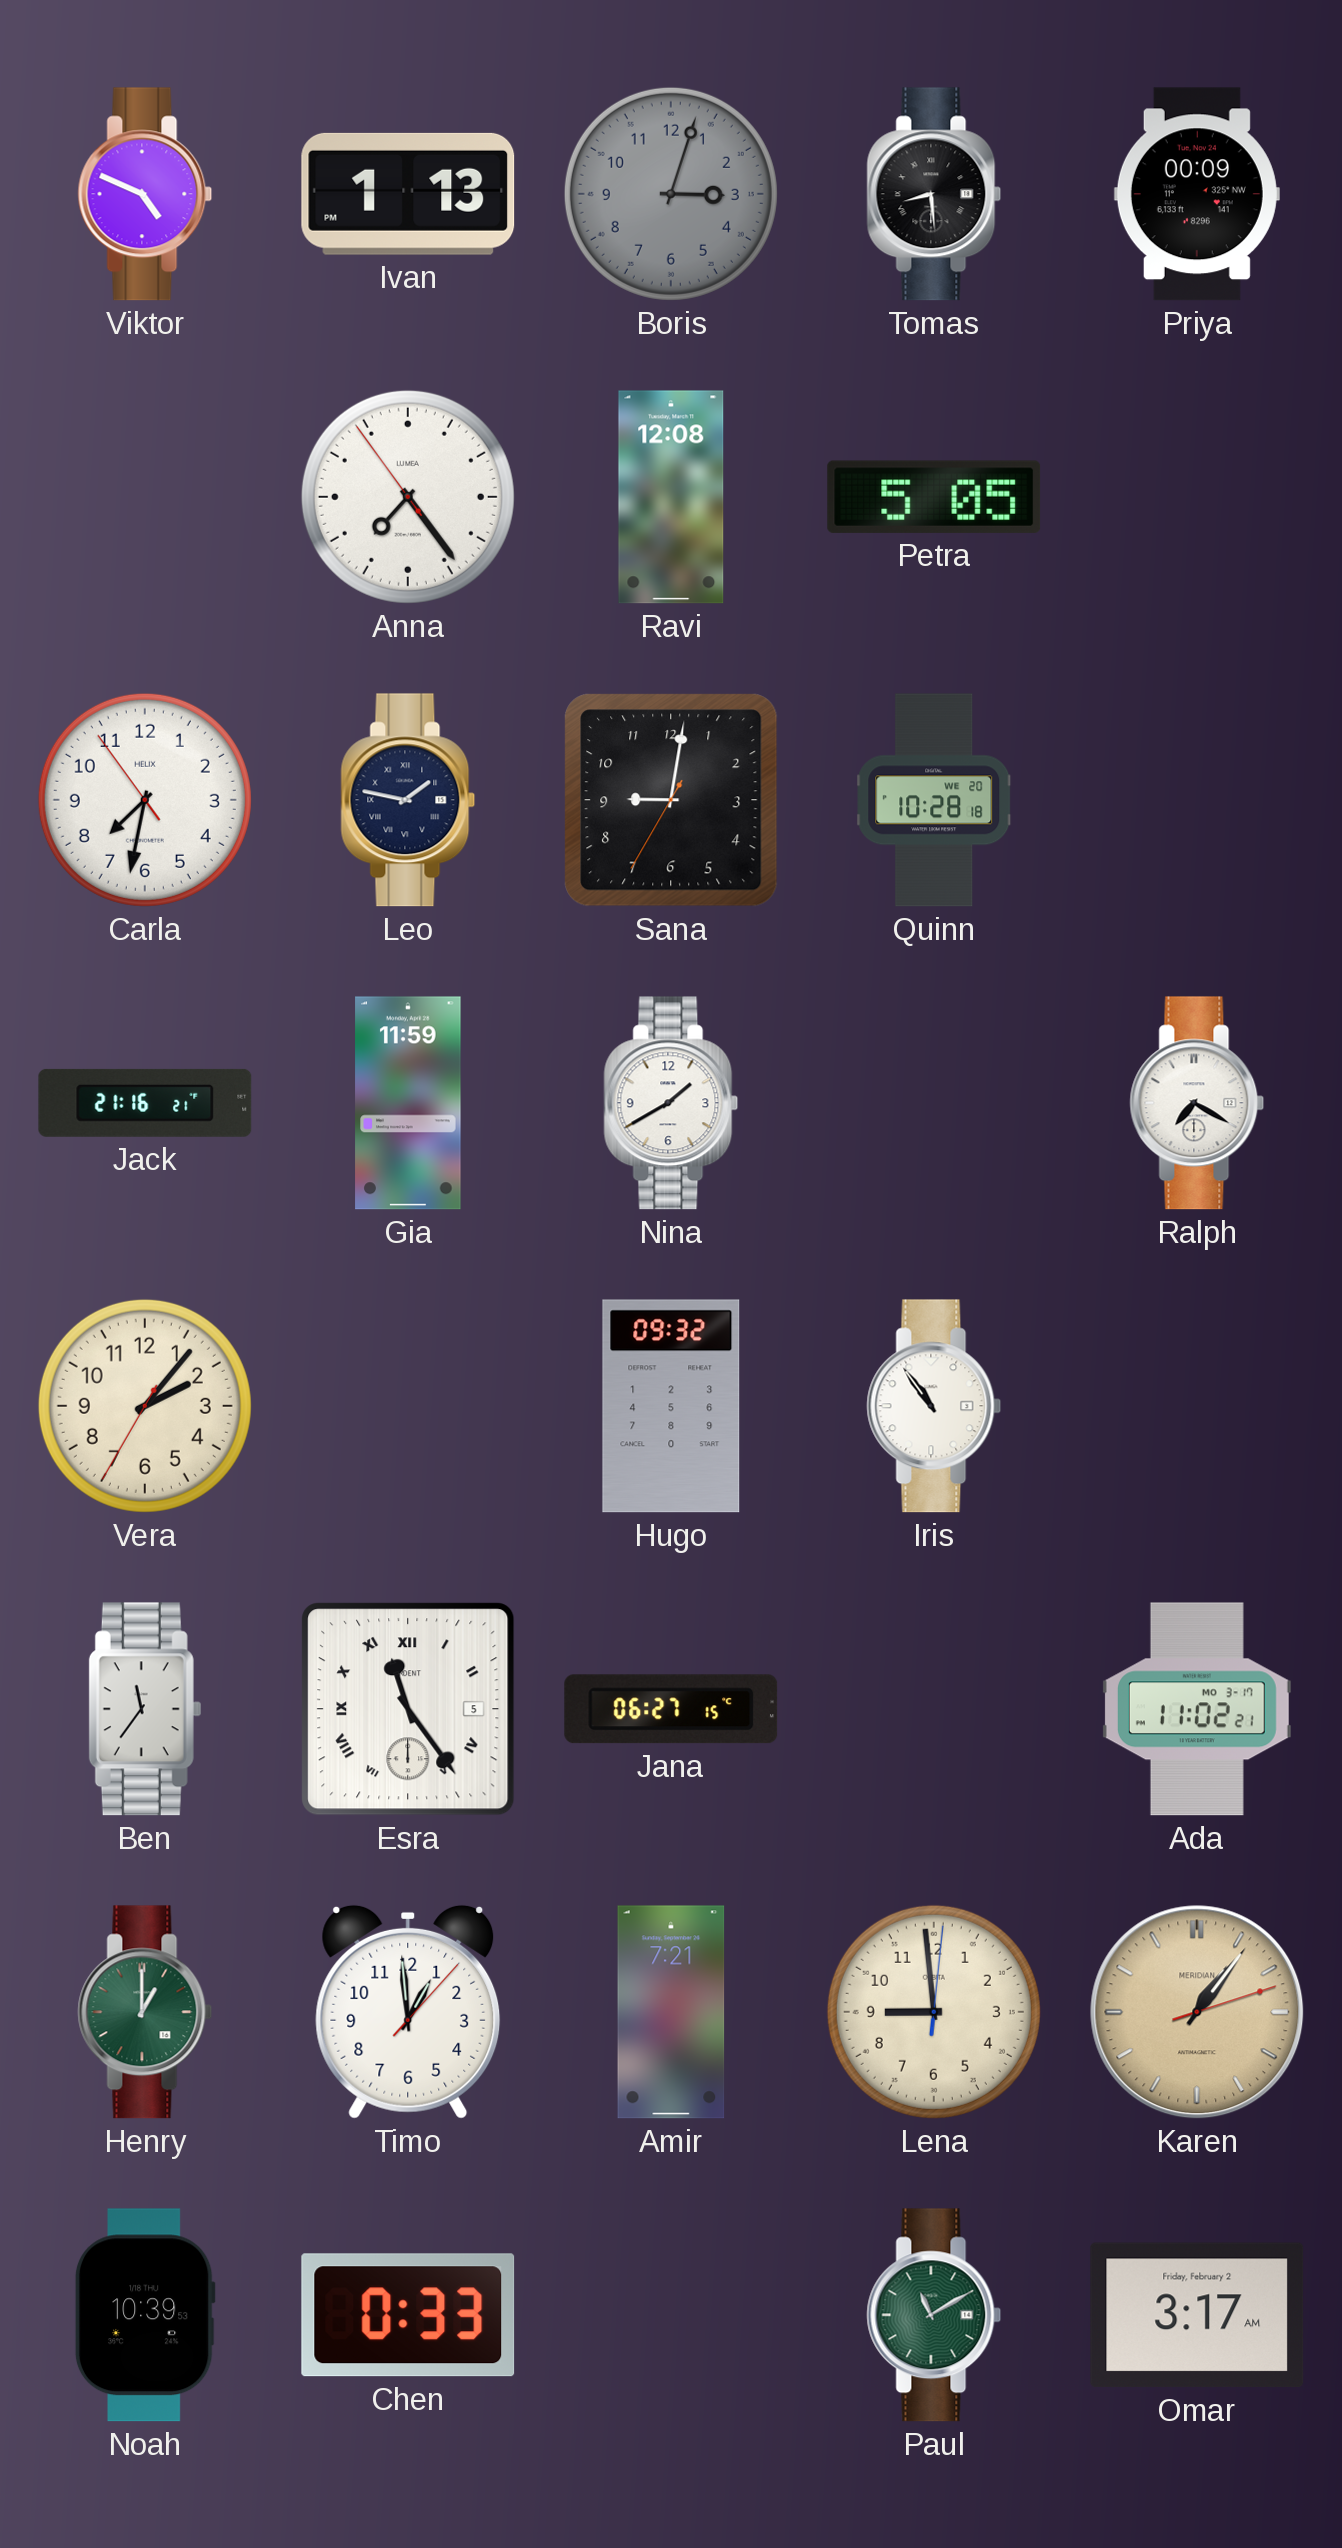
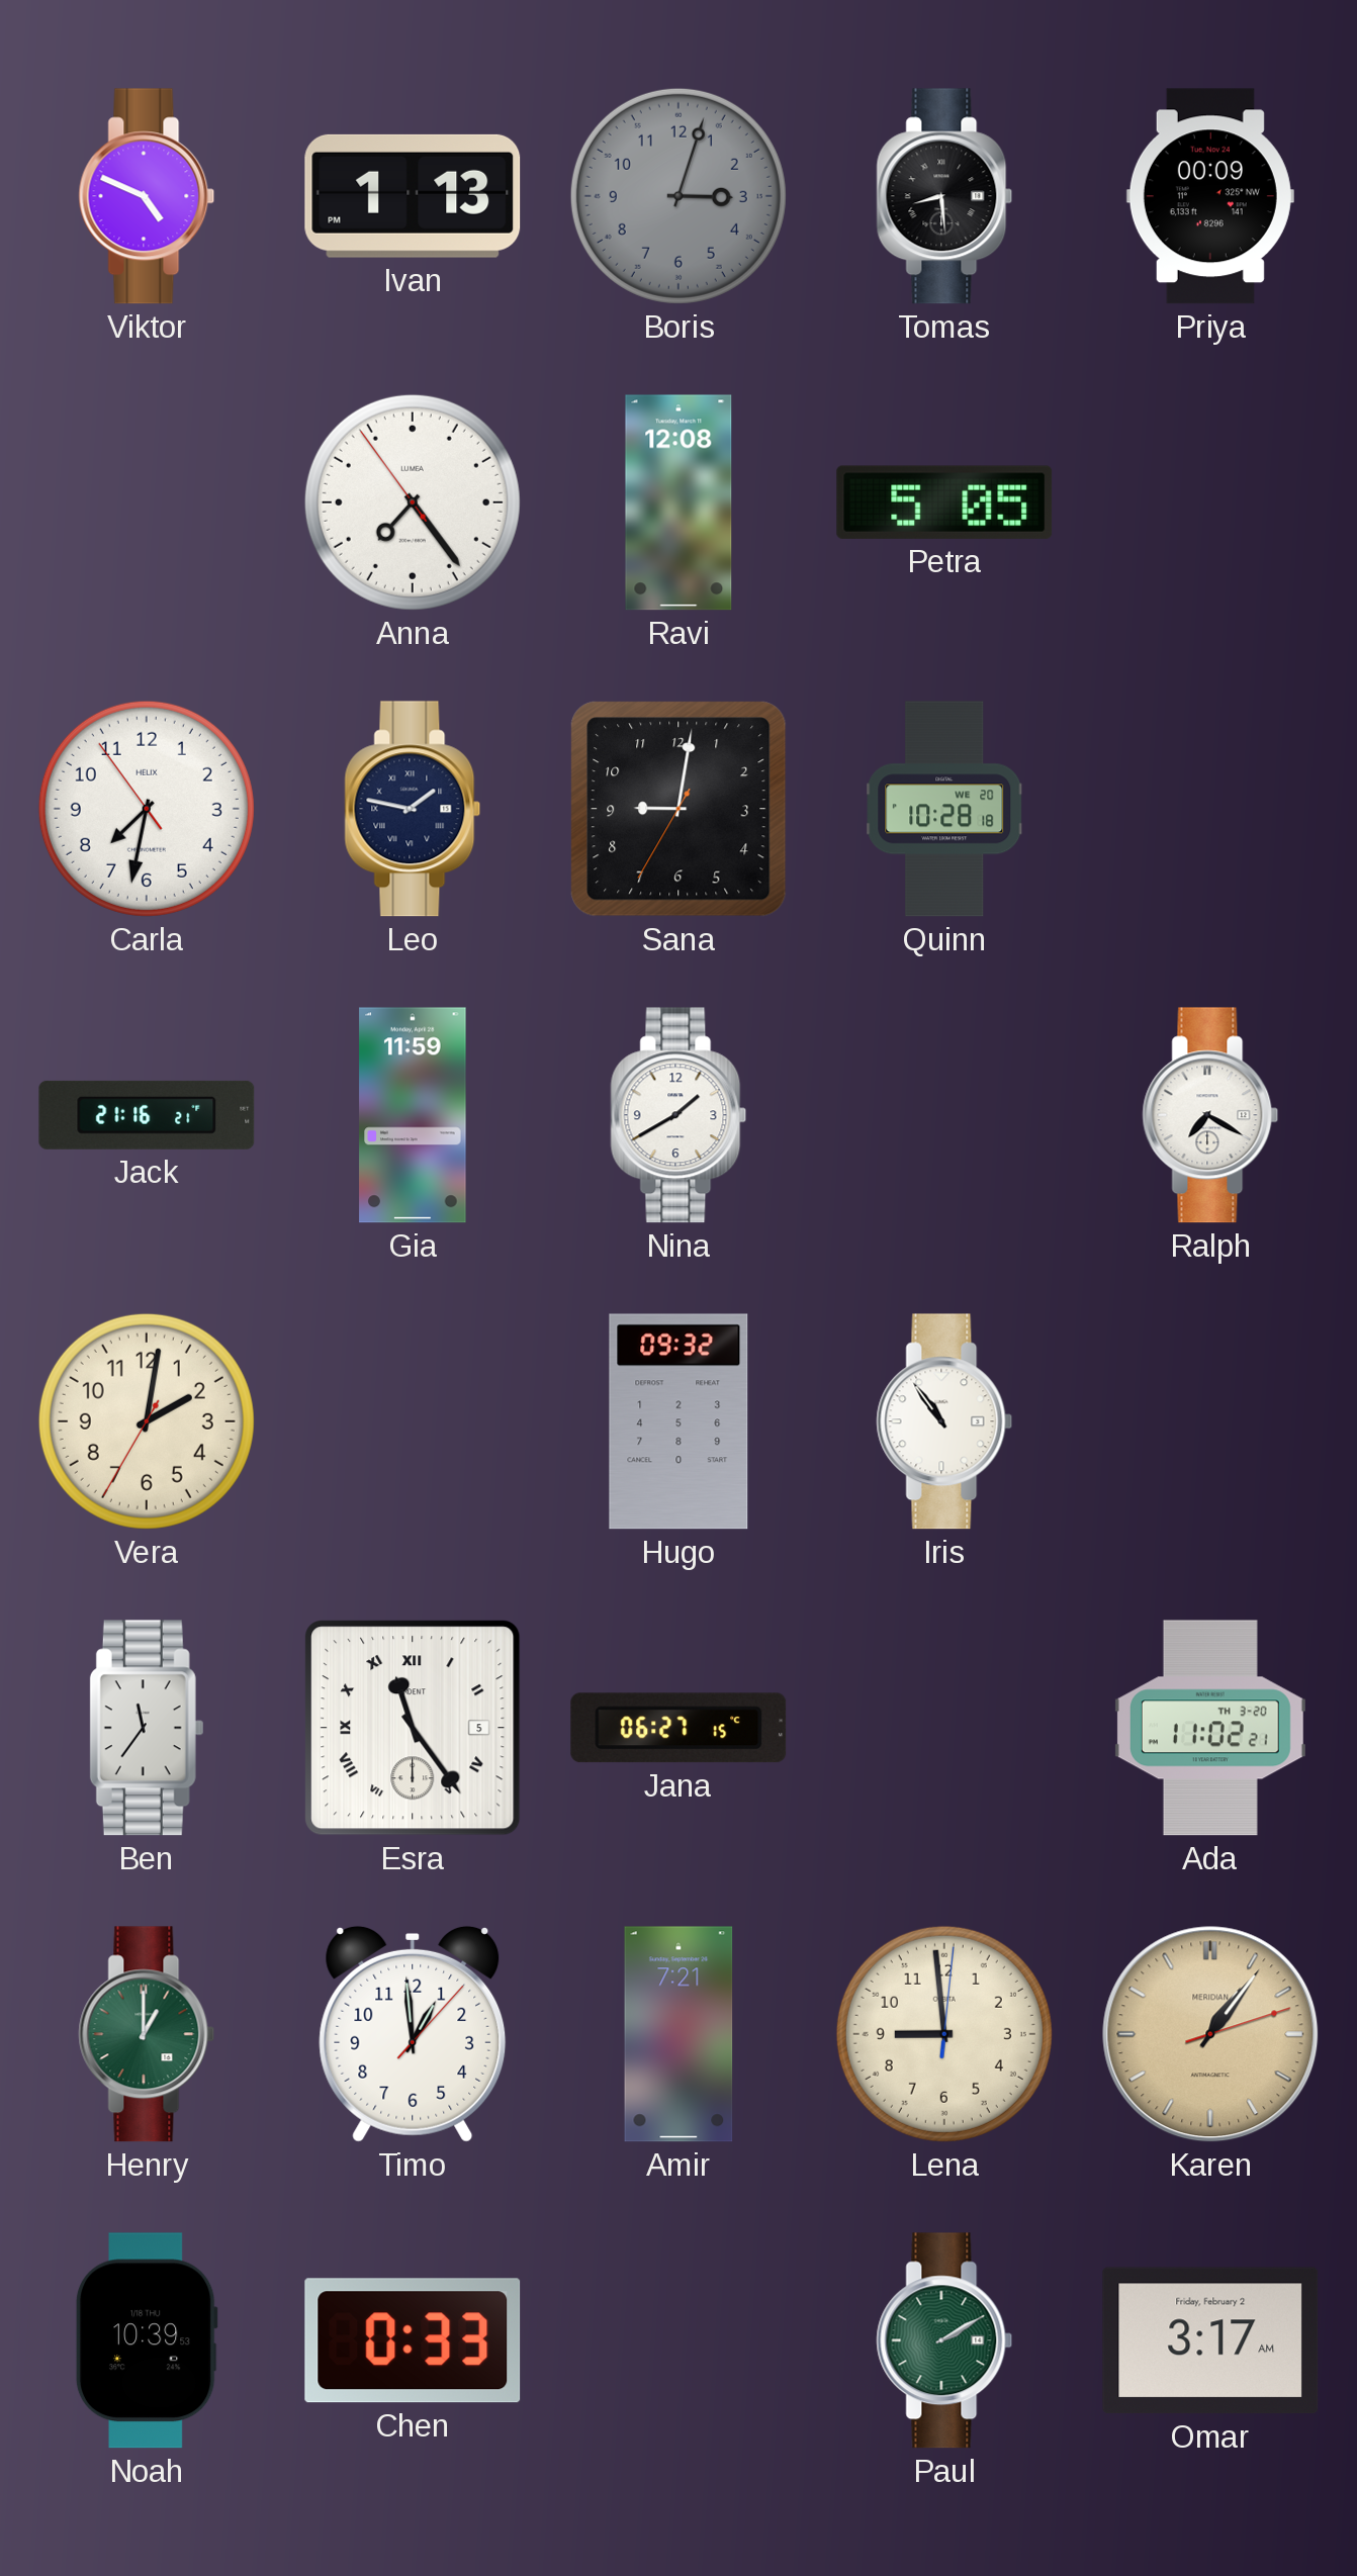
Vera: 2:06 -> 2:01
Ada date: MO 3-17 -> TH 3-20
Paul: 11:10 -> 2:10
